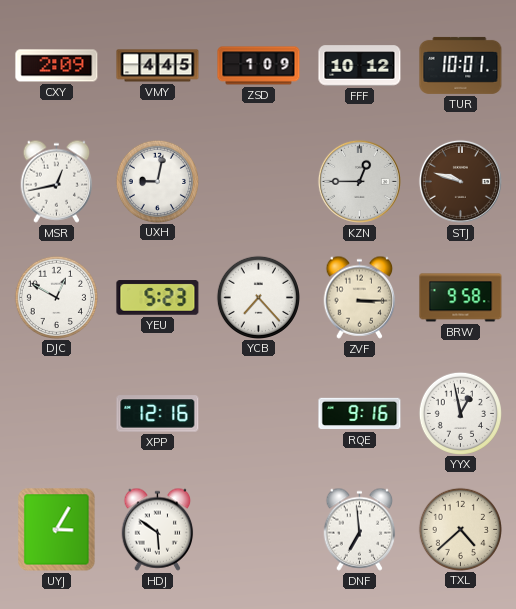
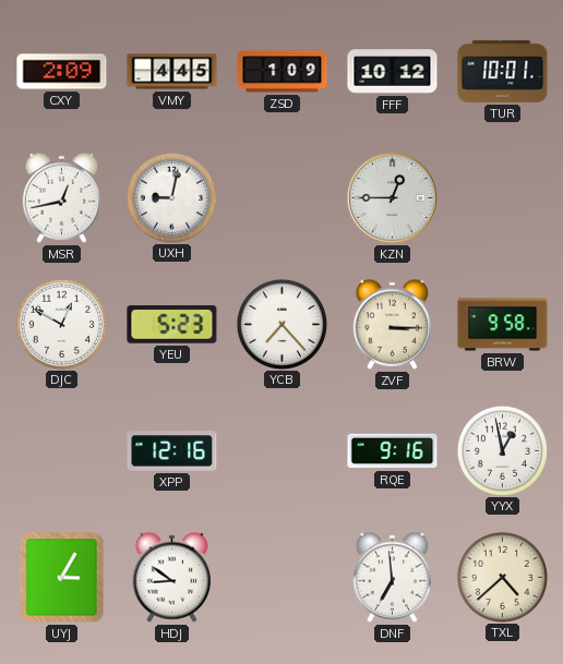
STJ: 9:48 -> none
HDJ: 5:51 -> 8:51
